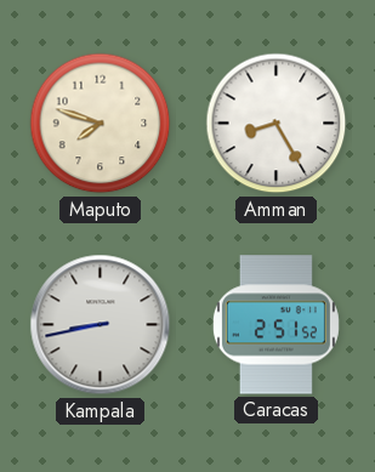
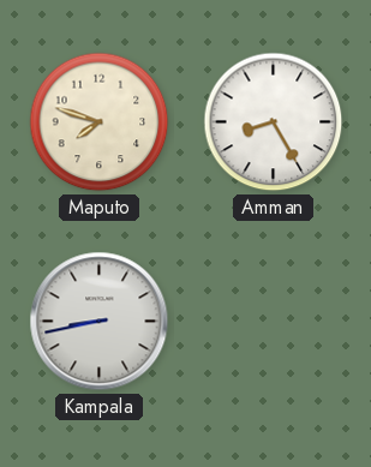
Caracas: 2:51 -> none
